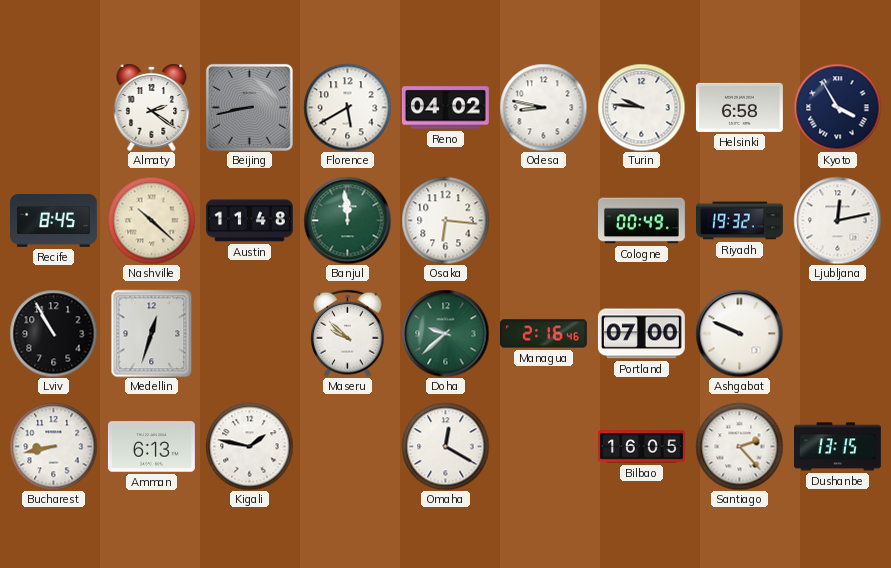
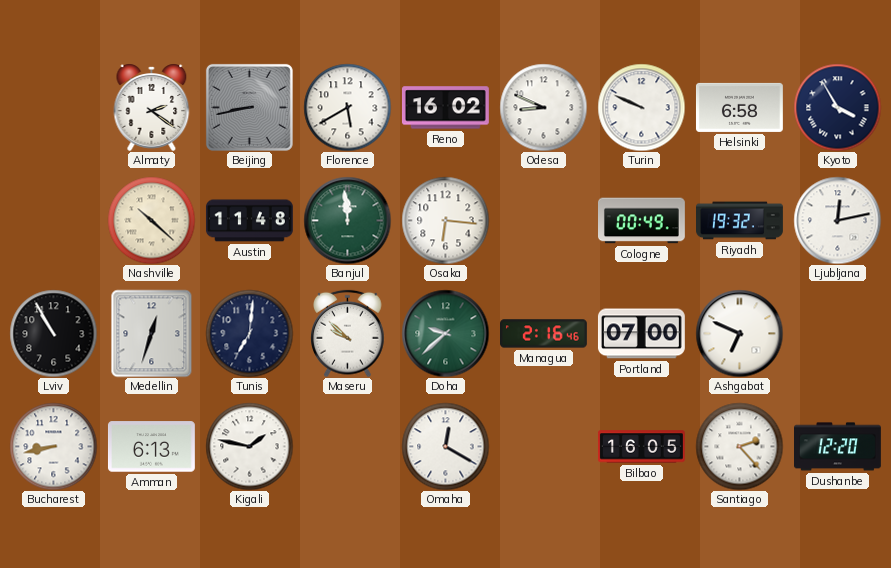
Reno: 04:02 -> 16:02
Odesa: 8:47 -> 8:49
Turin: 9:46 -> 9:49
Recife: 8:45 -> none
Tunis: none -> 7:01
Ashgabat: 9:49 -> 6:49
Dushanbe: 13:15 -> 12:20
